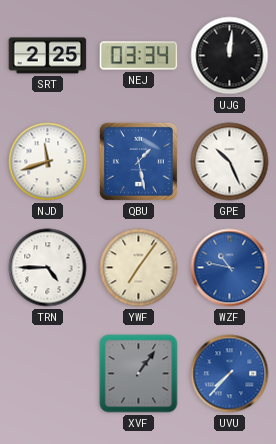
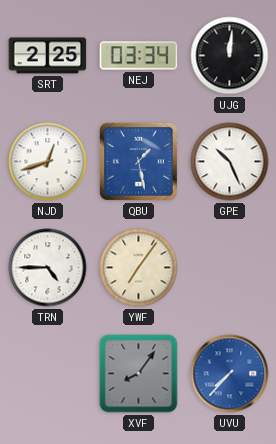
NJD: 11:42 -> 12:42
WZF: 10:47 -> none
XVF: 1:06 -> 8:06
